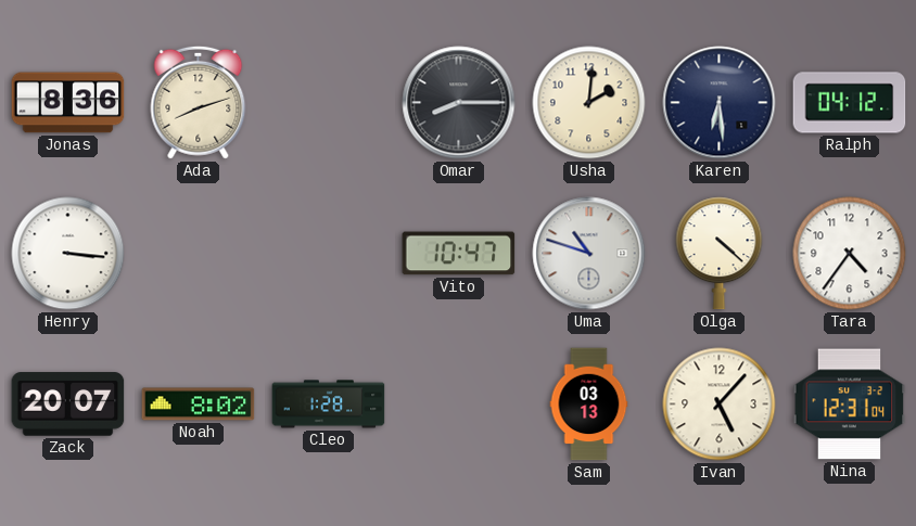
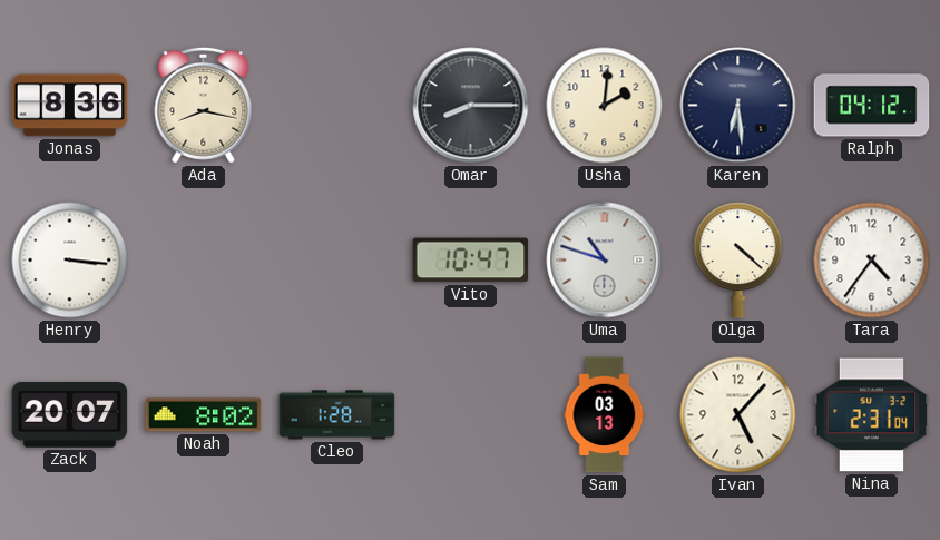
Ada: 8:12 -> 8:17
Nina: 12:31 -> 2:31
